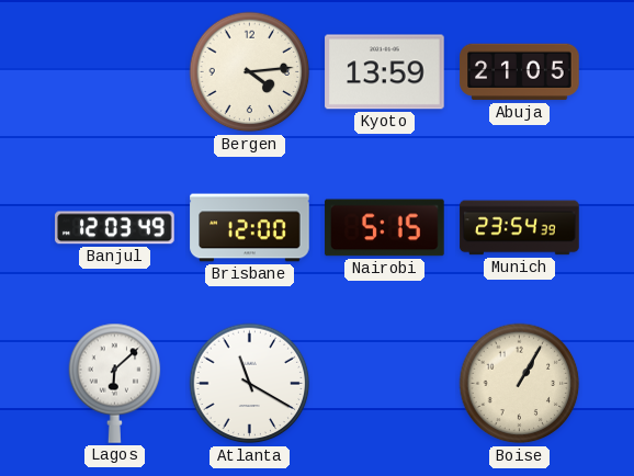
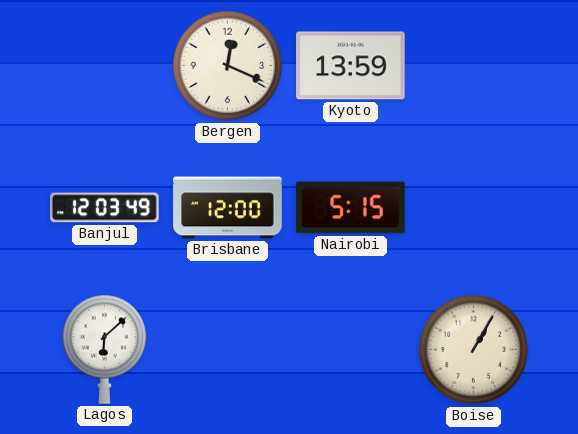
Bergen: 4:14 -> 12:19
Abuja: 21:05 -> none
Munich: 23:54 -> none
Atlanta: 11:20 -> none
